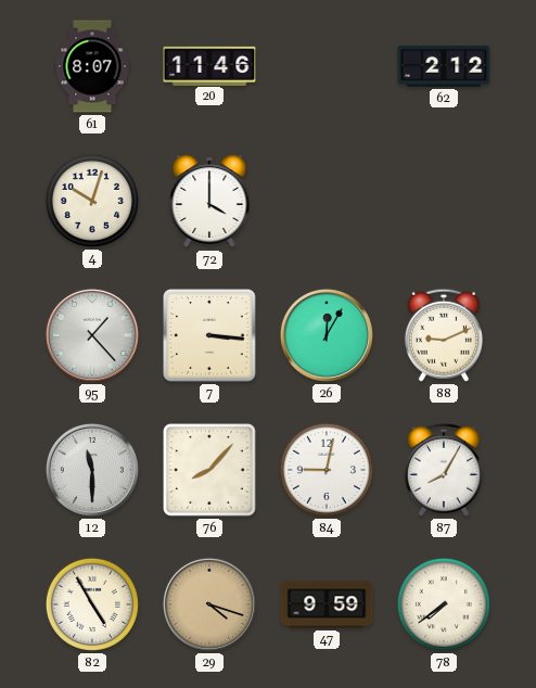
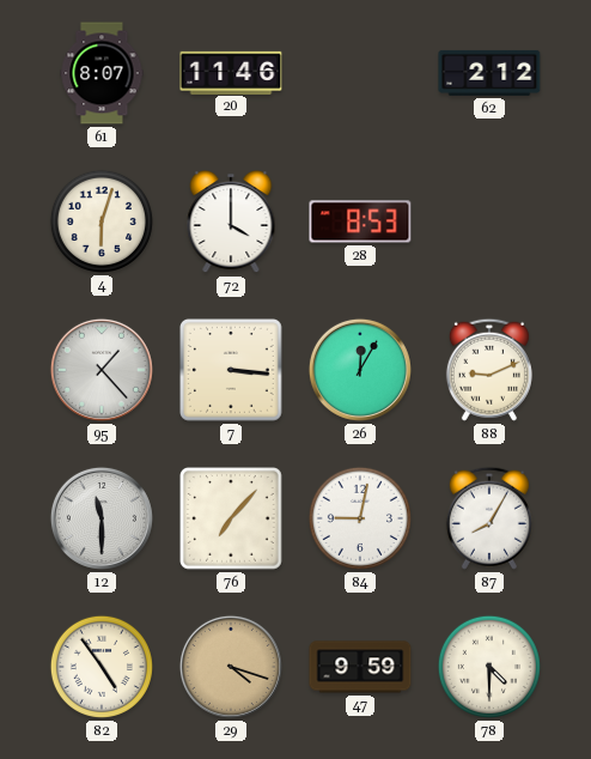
4: 10:03 -> 6:03
28: none -> 8:53
76: 8:07 -> 7:07
82: 4:55 -> 4:54
78: 7:39 -> 4:30
